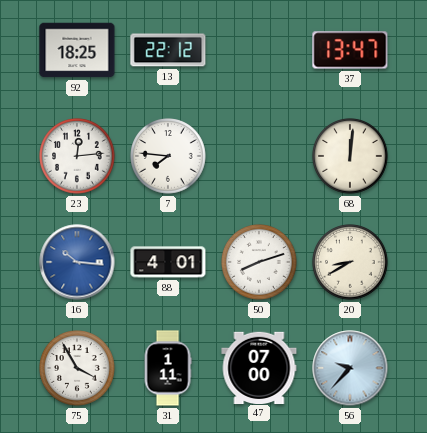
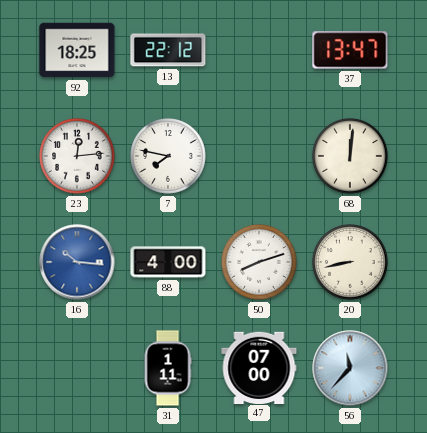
7: 7:46 -> 7:47
88: 4:01 -> 4:00
20: 8:40 -> 8:43
75: 3:55 -> none
56: 9:37 -> 11:37
